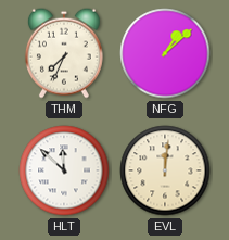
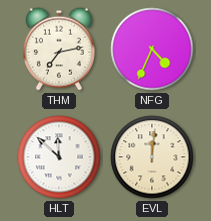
THM: 7:34 -> 7:13
NFG: 1:08 -> 4:34
